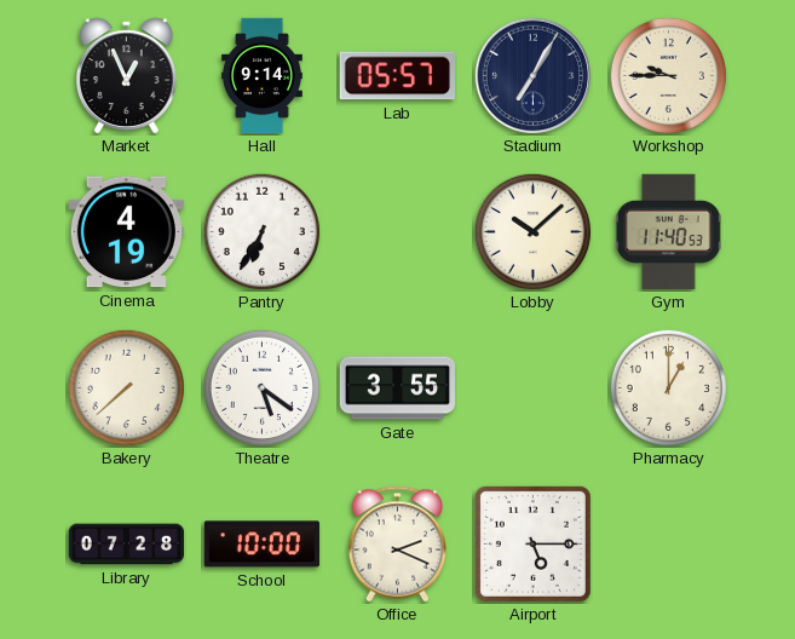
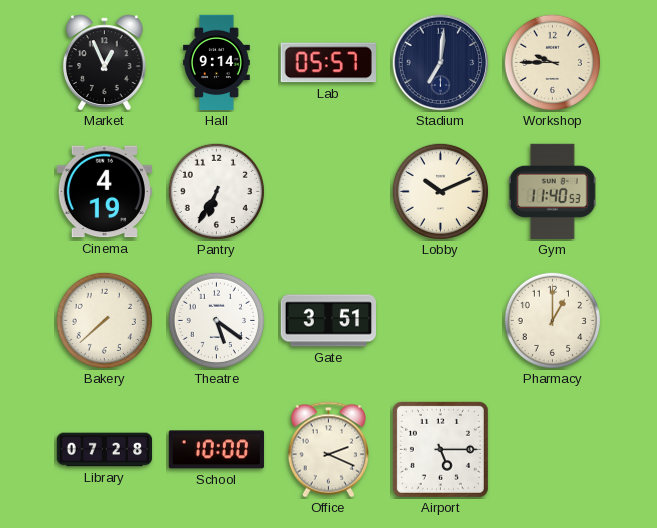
Stadium: 7:05 -> 7:01
Lobby: 10:08 -> 10:11
Gate: 3:55 -> 3:51
